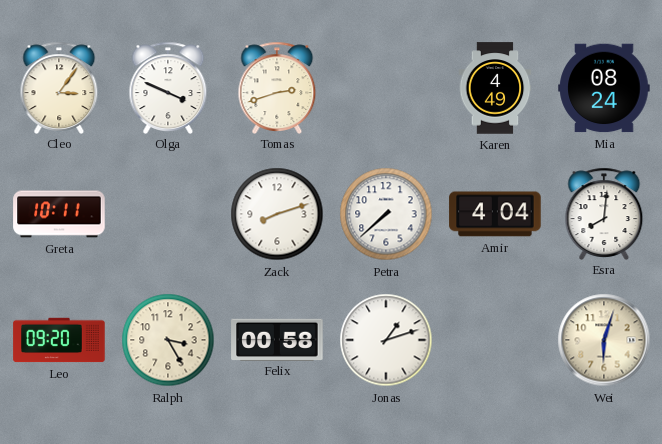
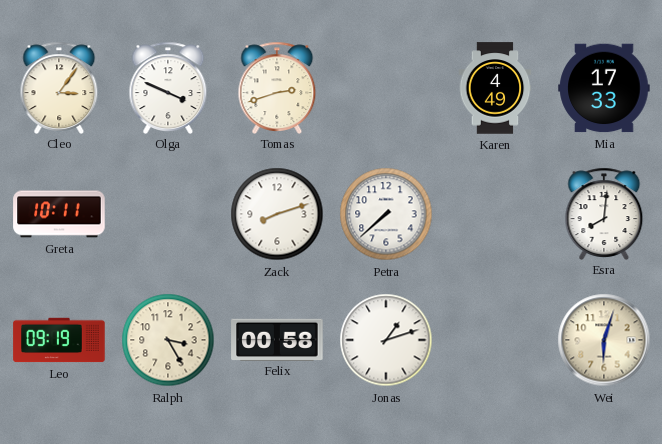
Mia: 08:24 -> 17:33
Amir: 4:04 -> none
Leo: 09:20 -> 09:19
